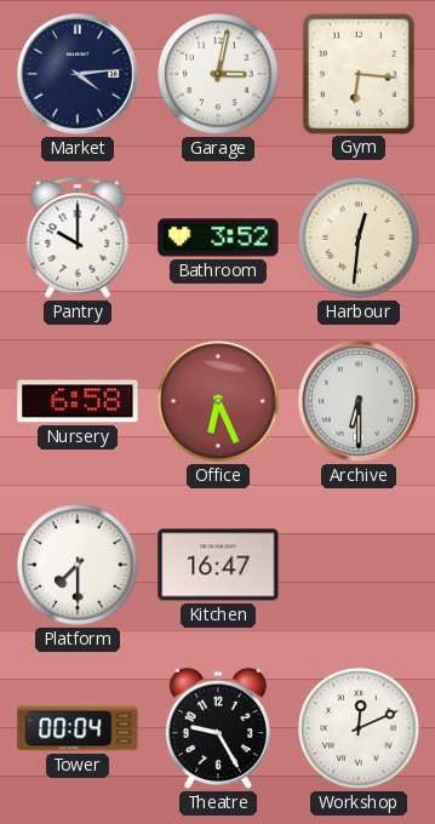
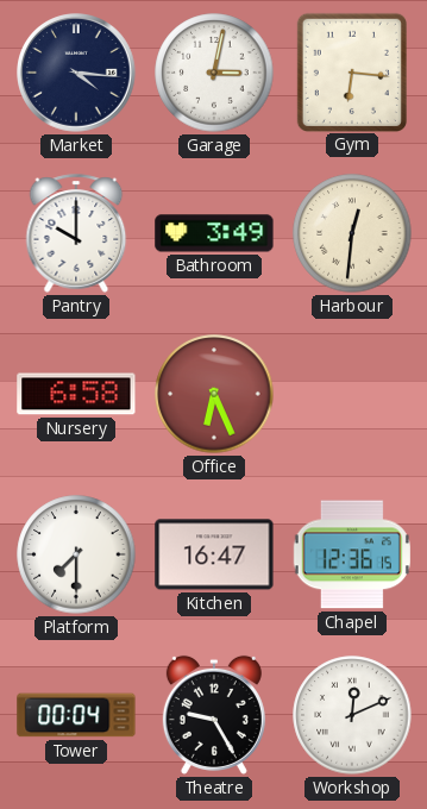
Market: 4:14 -> 4:16
Bathroom: 3:52 -> 3:49
Archive: 6:30 -> none
Chapel: none -> 12:36
